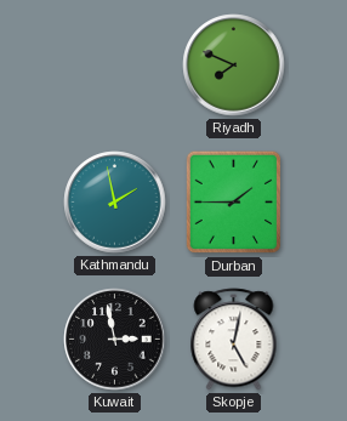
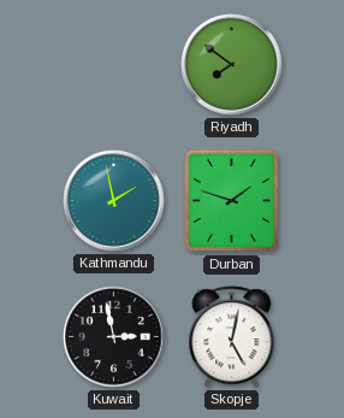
Riyadh: 7:49 -> 7:51
Durban: 1:45 -> 1:48
